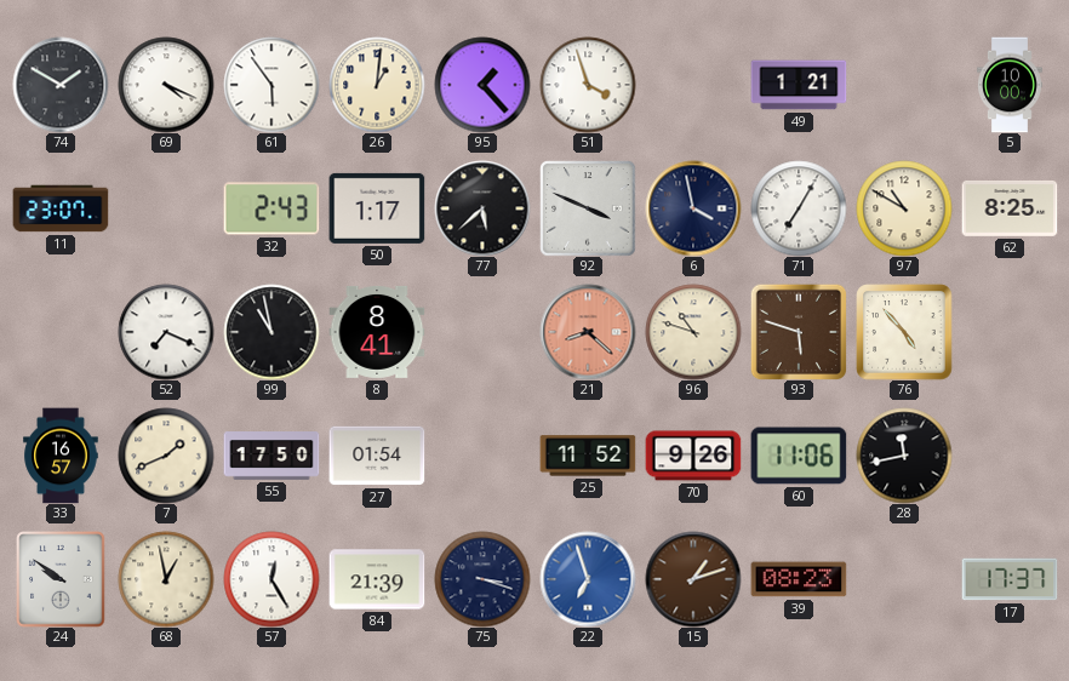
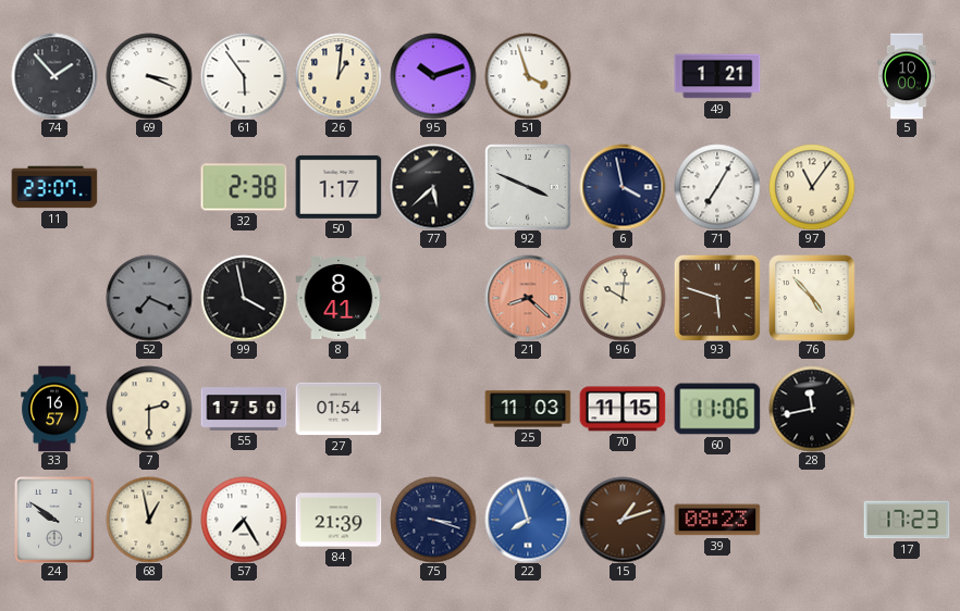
74: 1:50 -> 1:53
69: 4:19 -> 3:19
95: 1:23 -> 10:12
32: 2:43 -> 2:38
97: 10:50 -> 11:06
62: 8:25 -> none
52 dial: white -> grey
99: 10:58 -> 3:58
96: 10:48 -> 10:01
7: 1:41 -> 2:30
25: 11:52 -> 11:03
70: 9:26 -> 11:15
57: 12:25 -> 7:25
22: 6:57 -> 7:57
17: 17:37 -> 17:23
